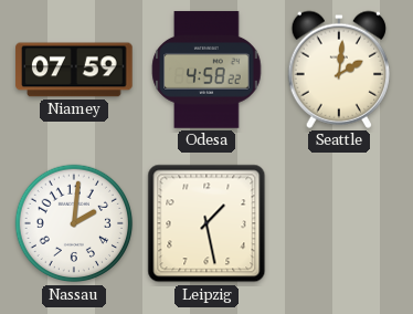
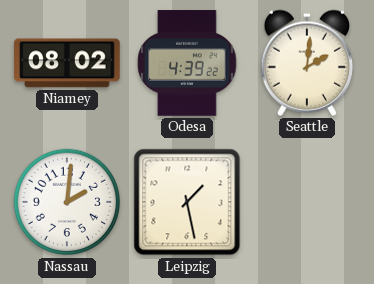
Niamey: 07:59 -> 08:02
Odesa: 4:58 -> 4:39
